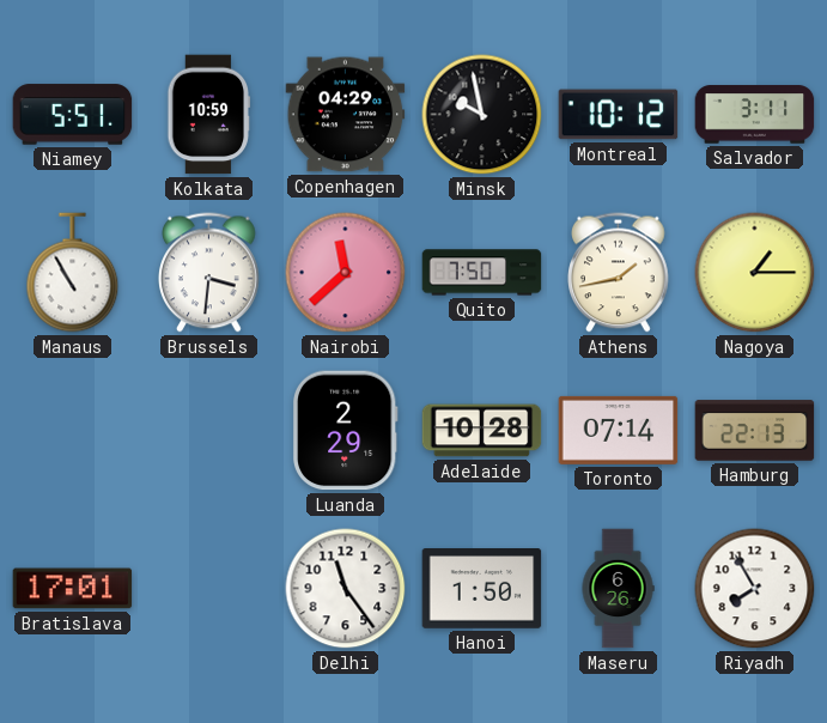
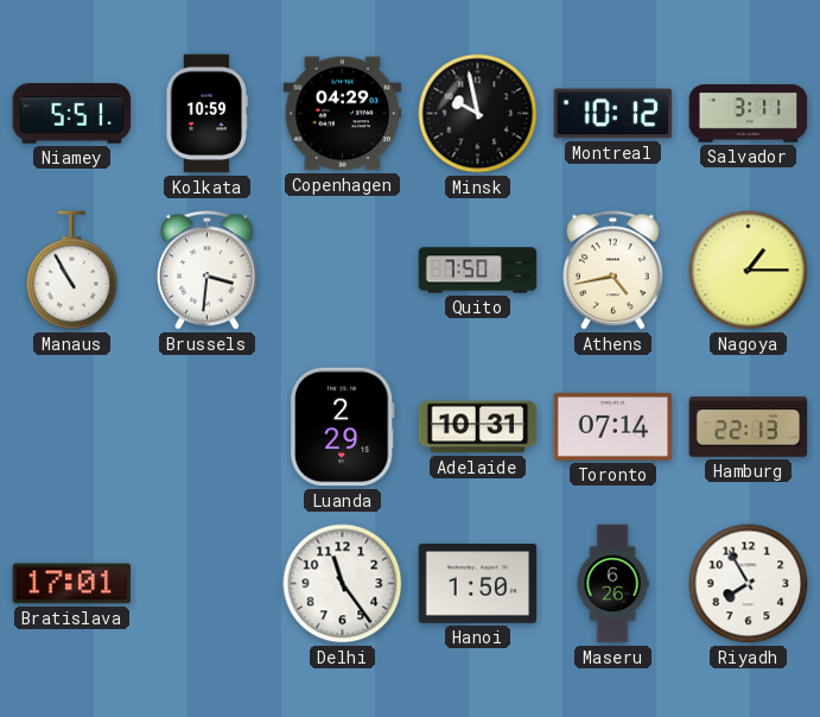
Nairobi: 11:38 -> none
Athens: 1:43 -> 4:43
Adelaide: 10:28 -> 10:31
